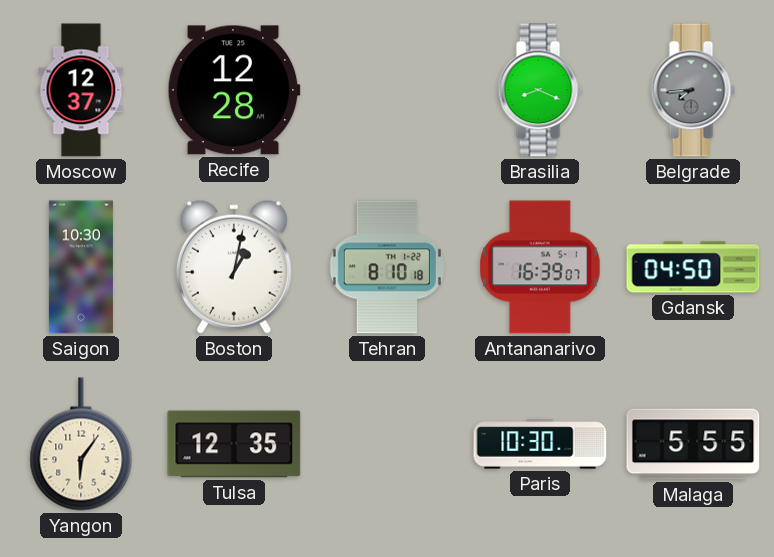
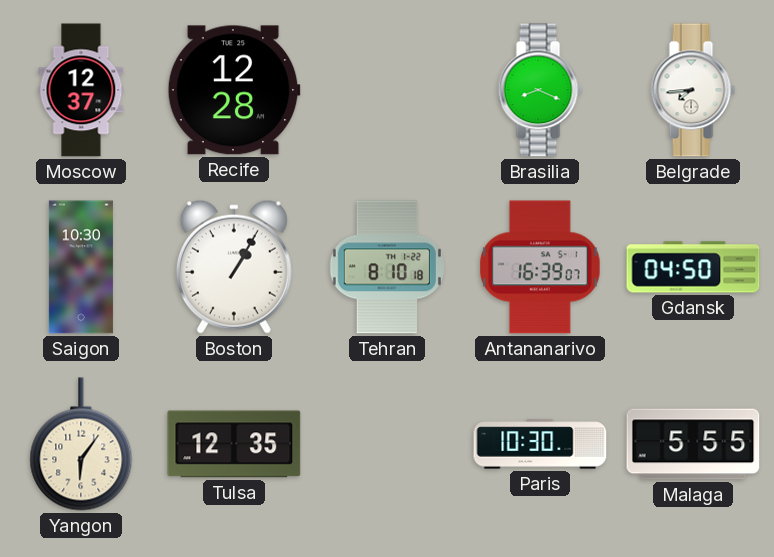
Belgrade dial: grey -> white
Boston: 1:02 -> 1:05
